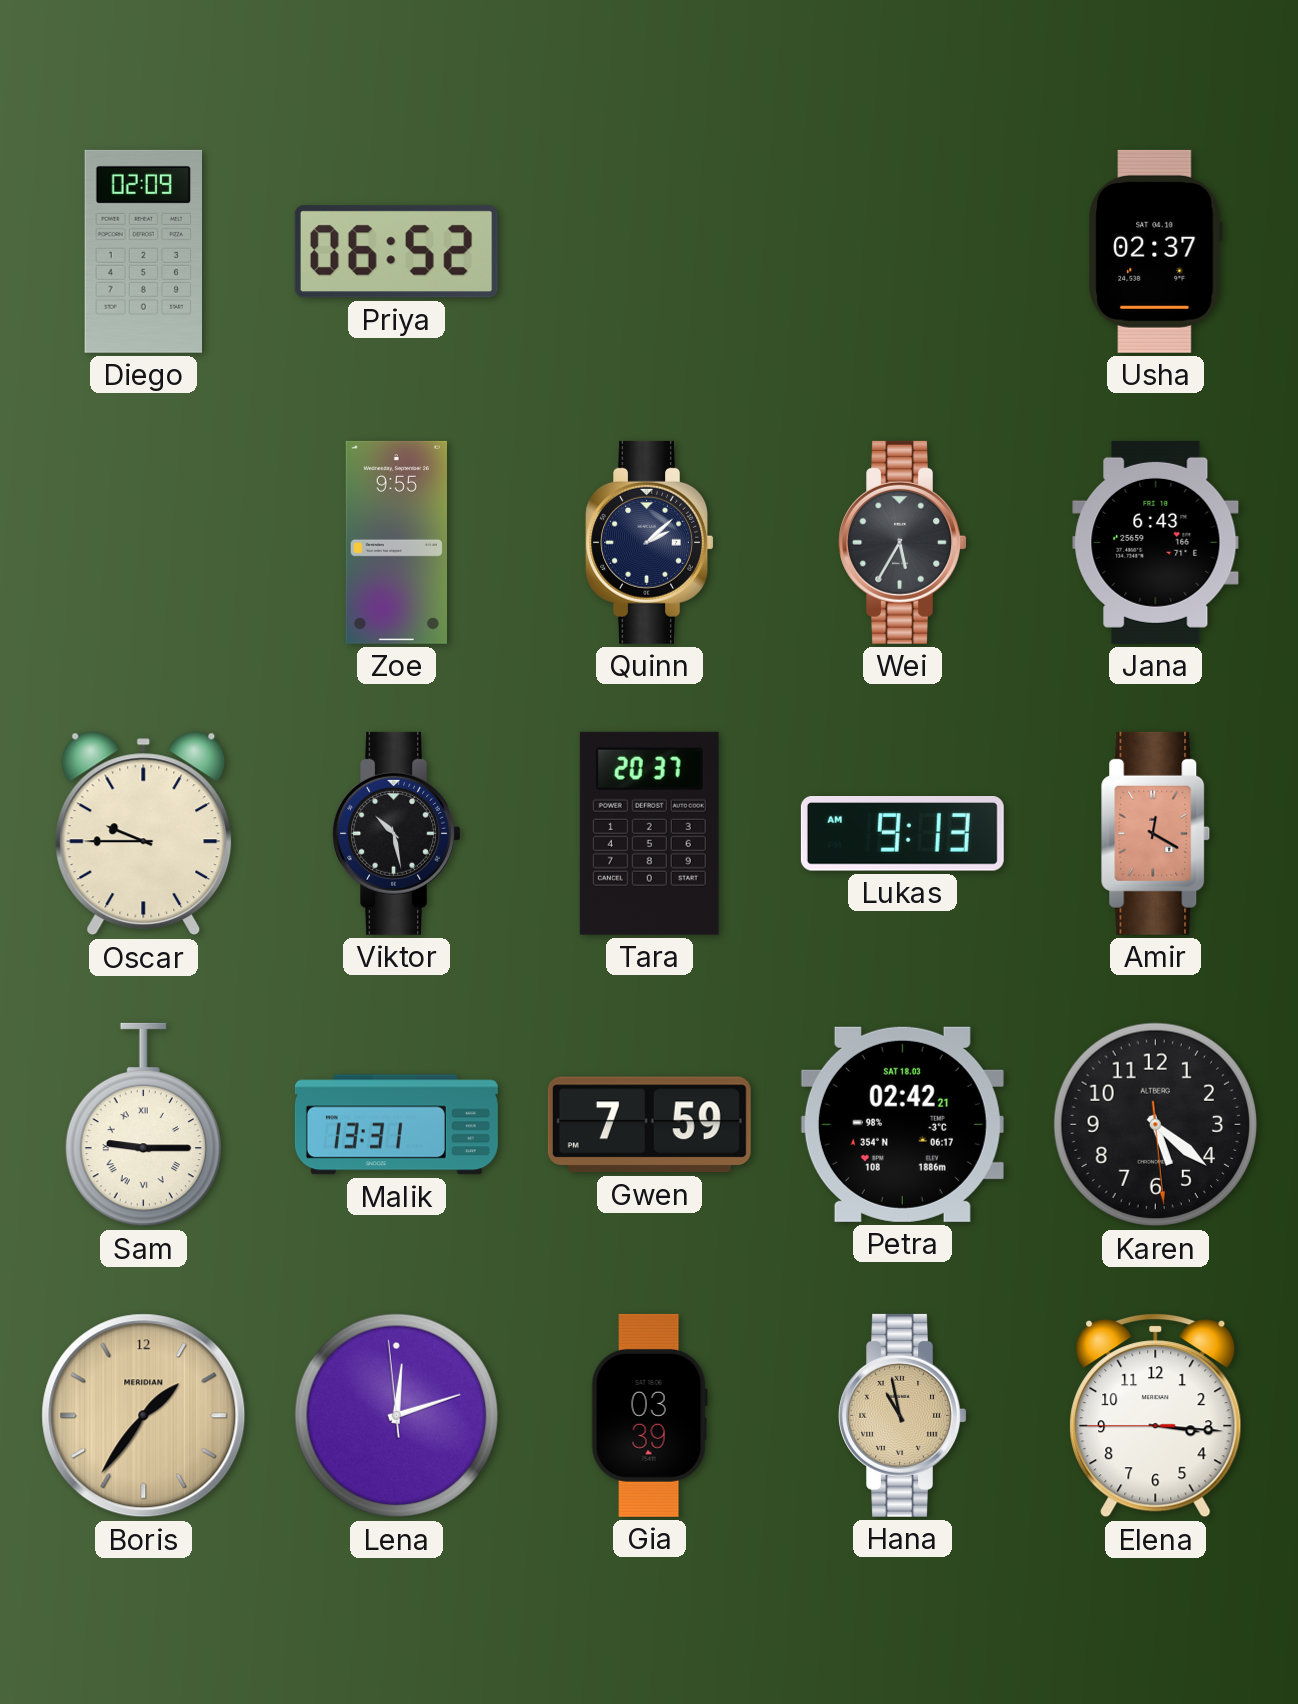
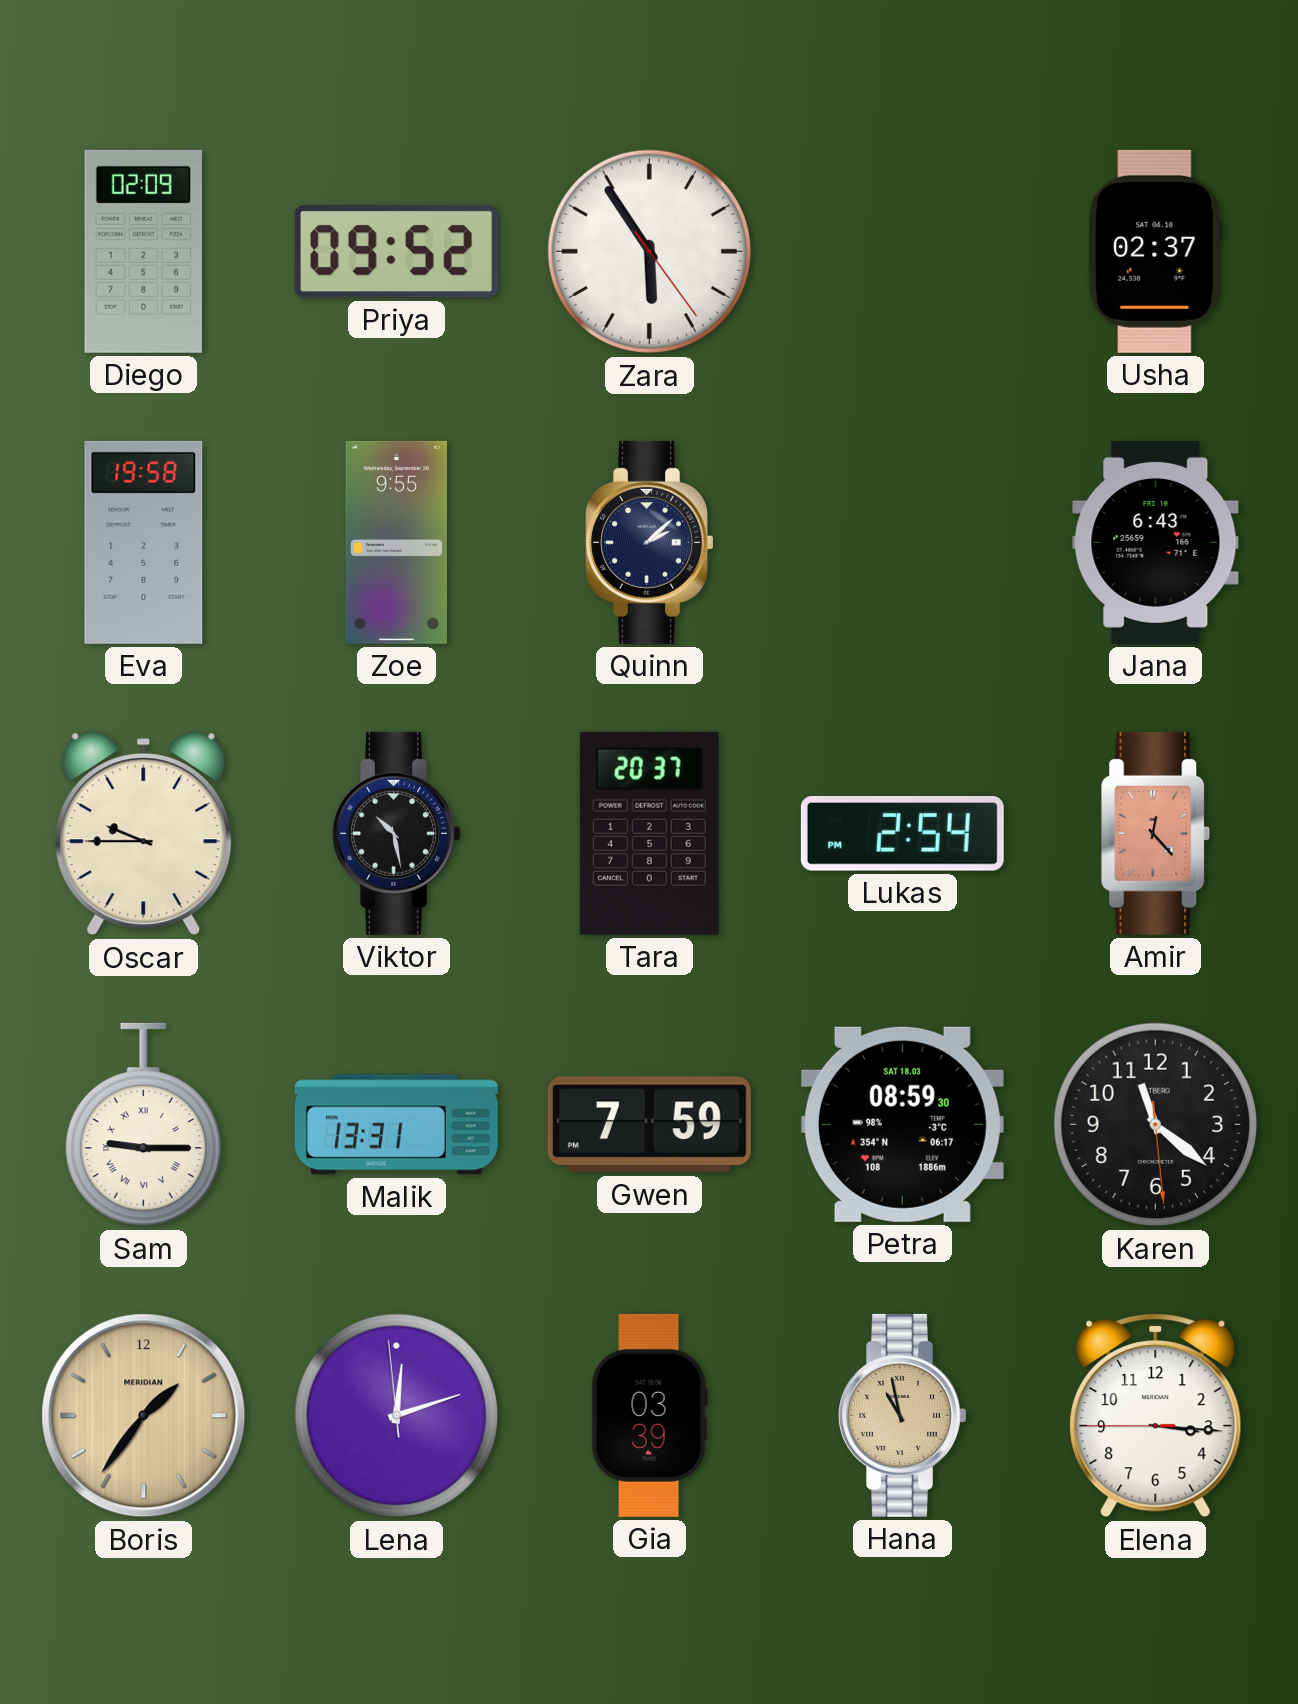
Priya: 06:52 -> 09:52
Zara: none -> 5:54
Eva: none -> 19:58
Wei: 5:35 -> none
Lukas: 9:13 -> 2:54
Amir: 12:20 -> 12:23
Petra: 02:42 -> 08:59
Karen: 5:21 -> 11:21
